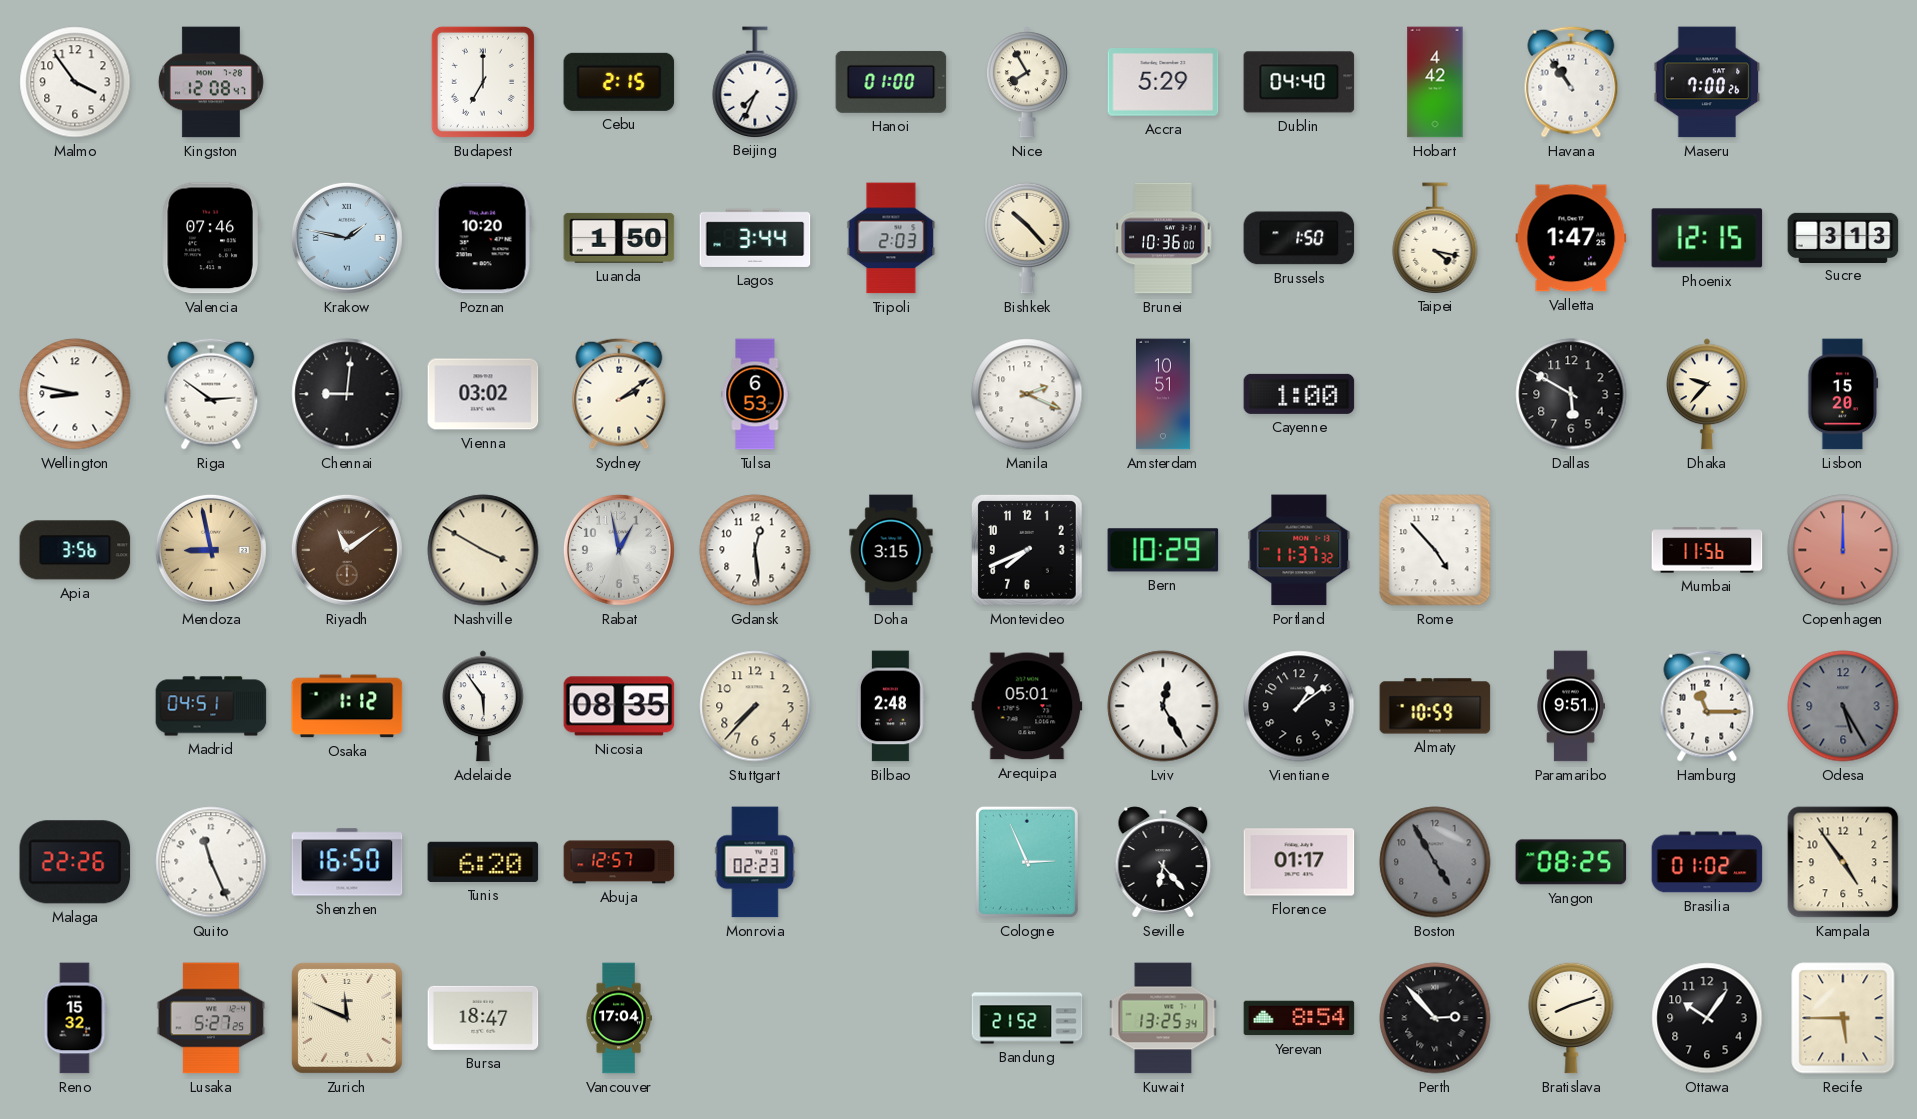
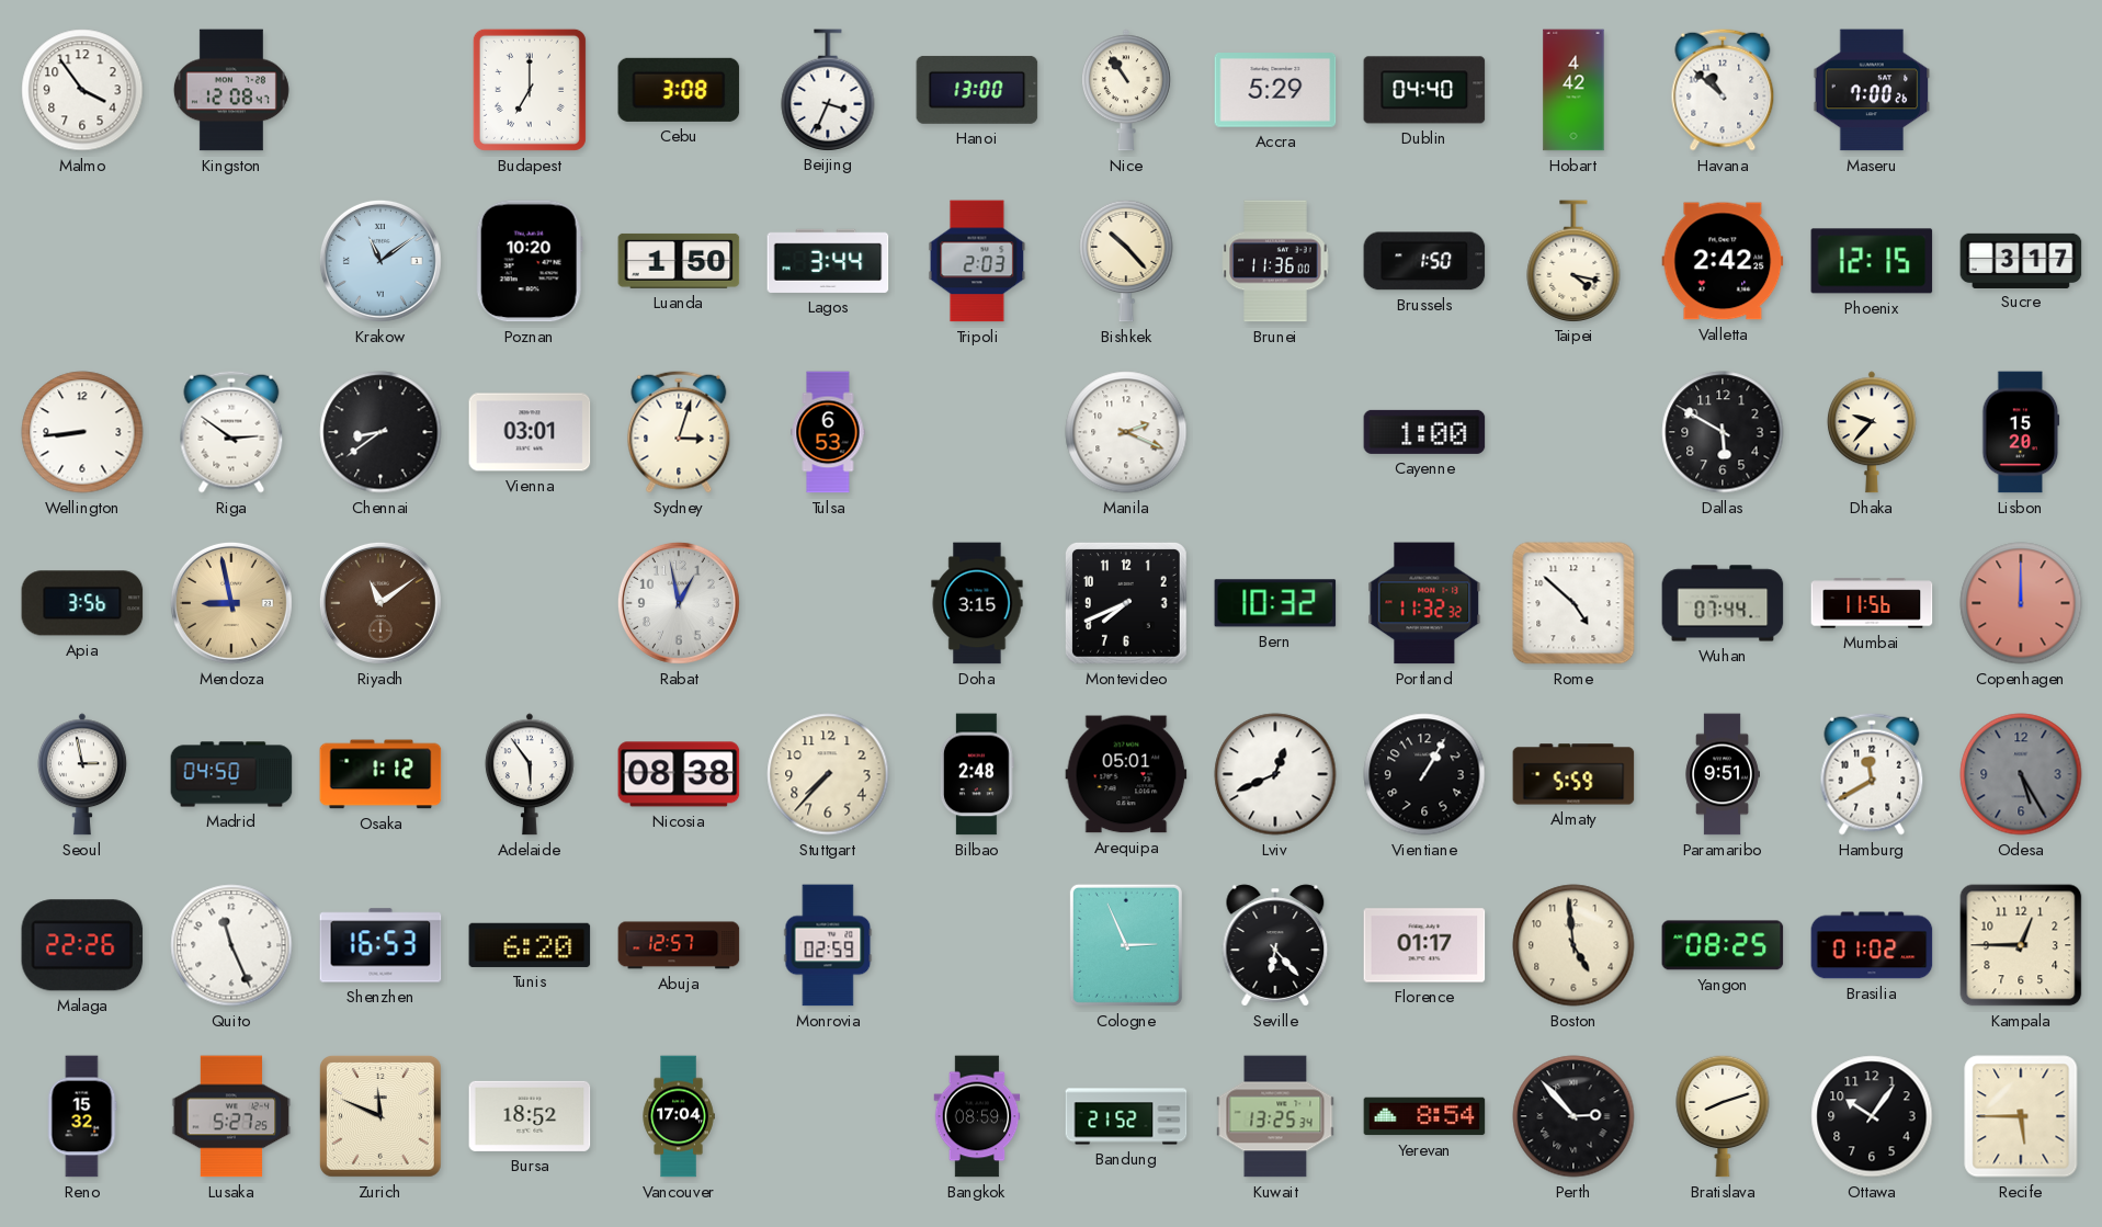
Cebu: 2:15 -> 3:08
Beijing: 7:34 -> 3:34
Hanoi: 01:00 -> 13:00
Nice: 7:55 -> 10:54
Havana: 10:54 -> 10:52
Valencia: 07:46 -> none
Krakow: 1:47 -> 11:09
Brunei: 10:36 -> 11:36
Valletta: 1:47 -> 2:42
Sucre: 3:13 -> 3:17
Wellington: 8:47 -> 8:44
Chennai: 9:01 -> 8:39
Vienna: 03:02 -> 03:01
Sydney: 2:09 -> 3:03
Amsterdam: 10:51 -> none
Nashville: 3:50 -> none
Gdansk: 12:29 -> none
Bern: 10:29 -> 10:32
Portland: 11:37 -> 11:32
Rome: 4:53 -> 4:52
Wuhan: none -> 07:44
Seoul: none -> 2:58
Madrid: 04:51 -> 04:50
Nicosia: 08:35 -> 08:38
Lviv: 12:25 -> 12:41
Vientiane: 1:09 -> 1:05
Almaty: 10:59 -> 5:59
Hamburg: 11:15 -> 11:40
Shenzhen: 16:50 -> 16:53
Monrovia: 02:23 -> 02:59
Boston: 4:55 -> 4:59
Boston dial: grey -> cream
Kampala: 4:54 -> 12:45
Bursa: 18:47 -> 18:52
Bangkok: none -> 08:59
